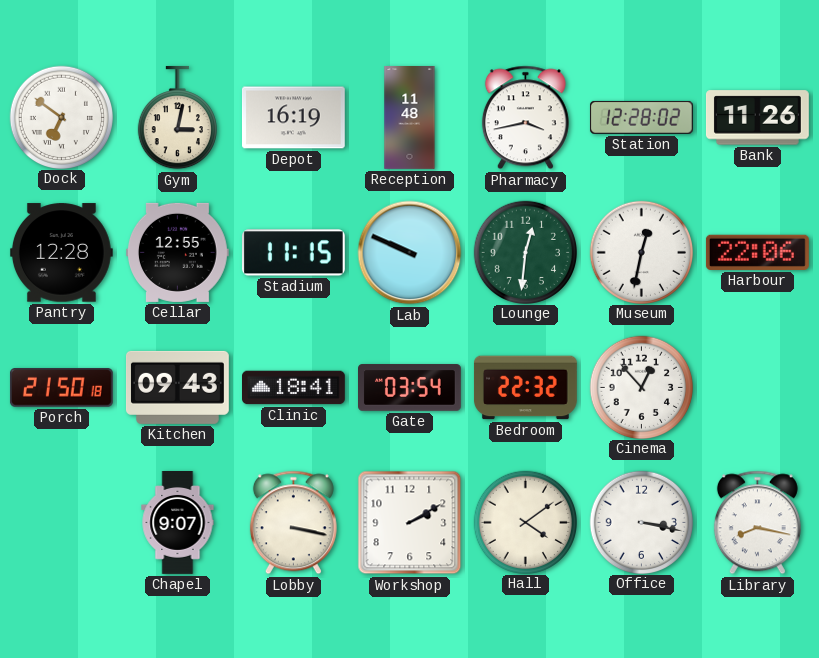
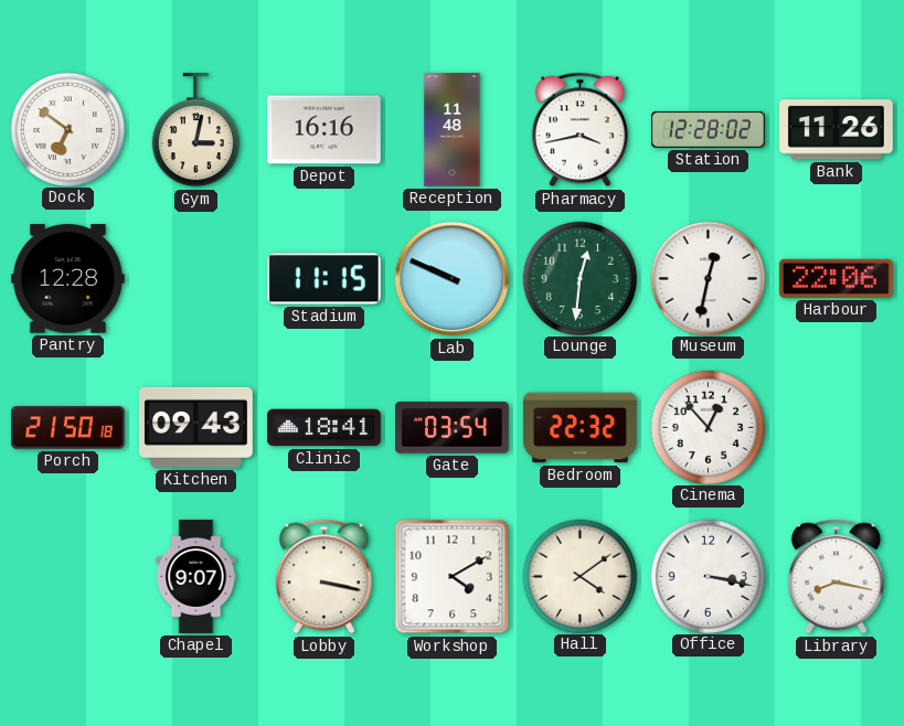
Depot: 16:19 -> 16:16
Cellar: 12:55 -> none
Workshop: 2:10 -> 4:10
